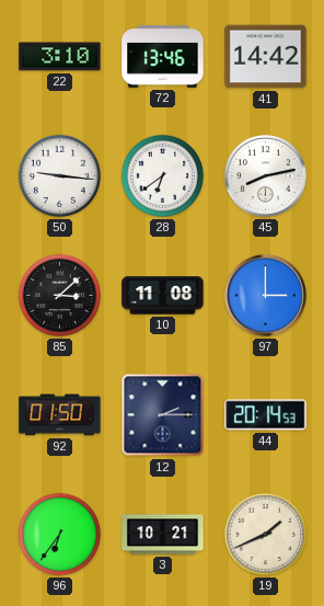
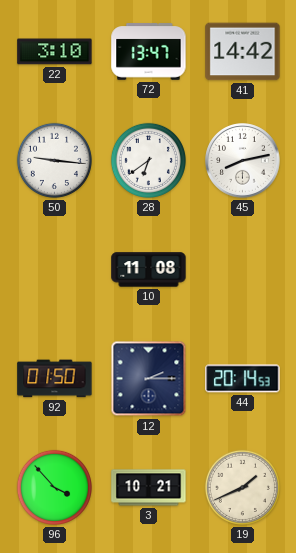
72: 13:46 -> 13:47
85: 3:08 -> none
97: 3:00 -> none
96: 6:36 -> 3:53
